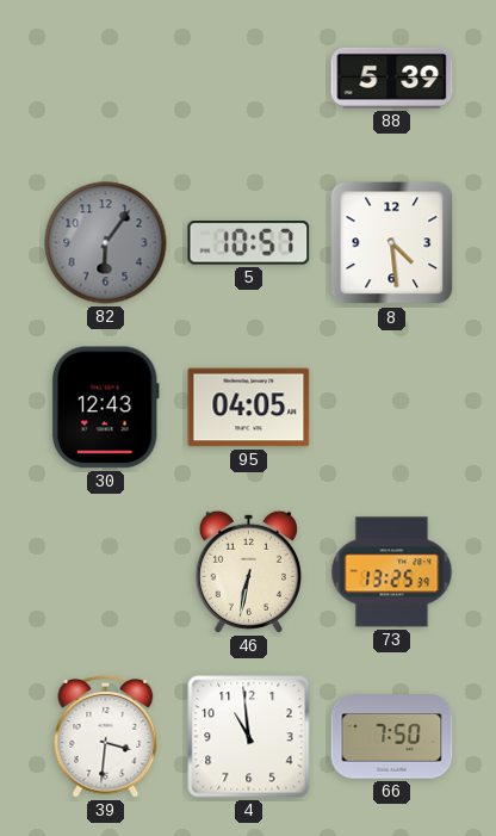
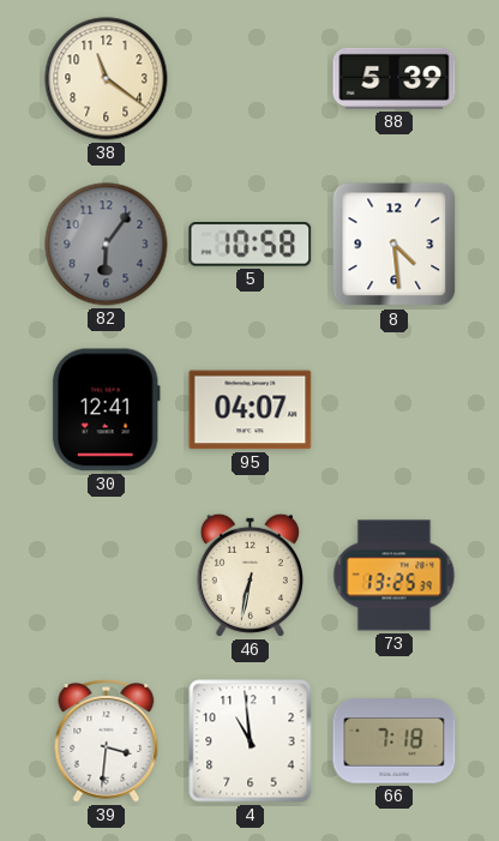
38: none -> 11:21
5: 10:57 -> 10:58
30: 12:43 -> 12:41
95: 04:05 -> 04:07
66: 7:50 -> 7:18
